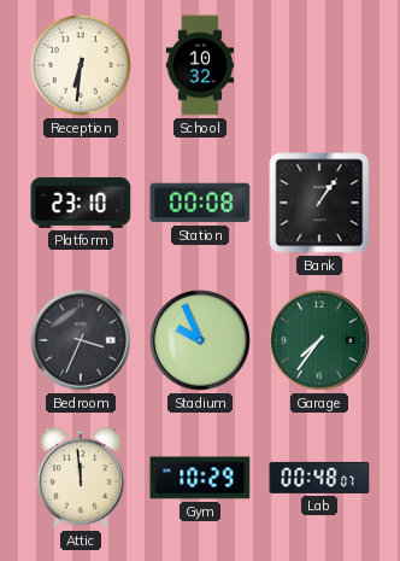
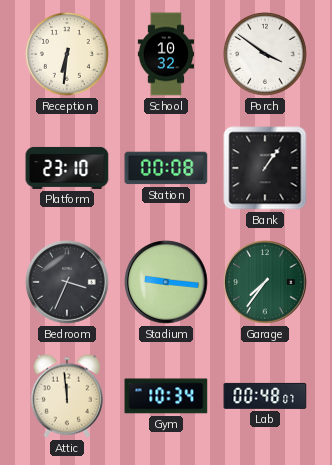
Porch: none -> 3:51
Stadium: 9:56 -> 9:16
Gym: 10:29 -> 10:34
